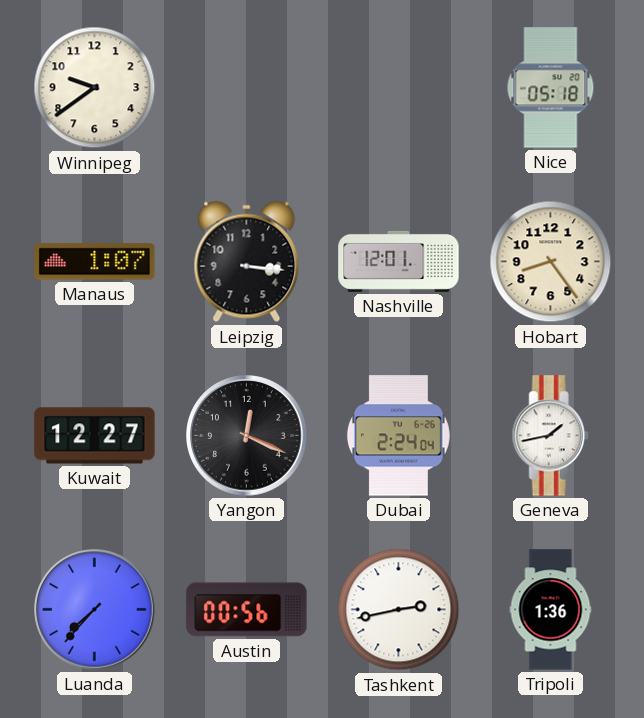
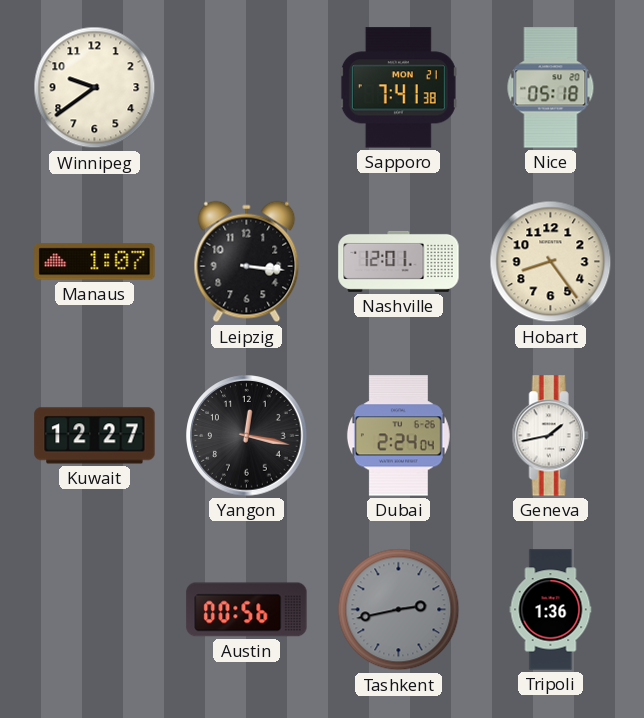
Sapporo: none -> 7:41
Yangon: 12:19 -> 12:17
Luanda: 7:37 -> none
Tashkent dial: white -> grey
